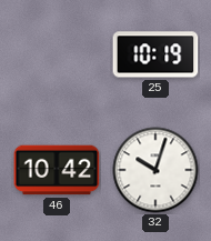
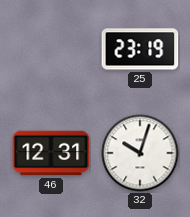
25: 10:19 -> 23:19
46: 10:42 -> 12:31
